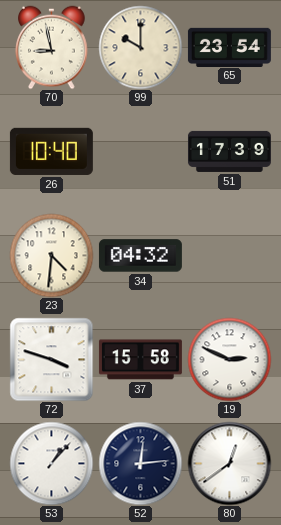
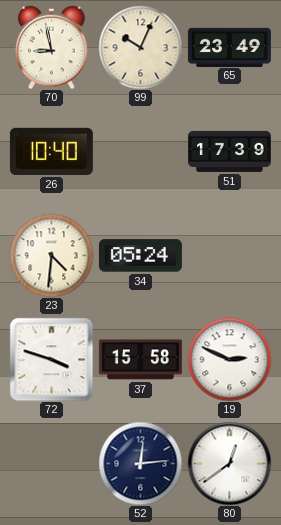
99: 10:00 -> 10:04
65: 23:54 -> 23:49
34: 04:32 -> 05:24
53: 1:07 -> none
